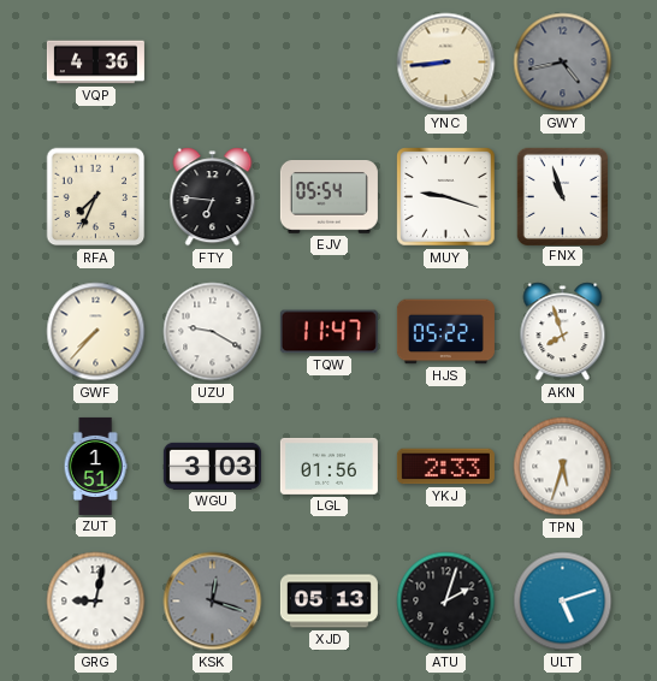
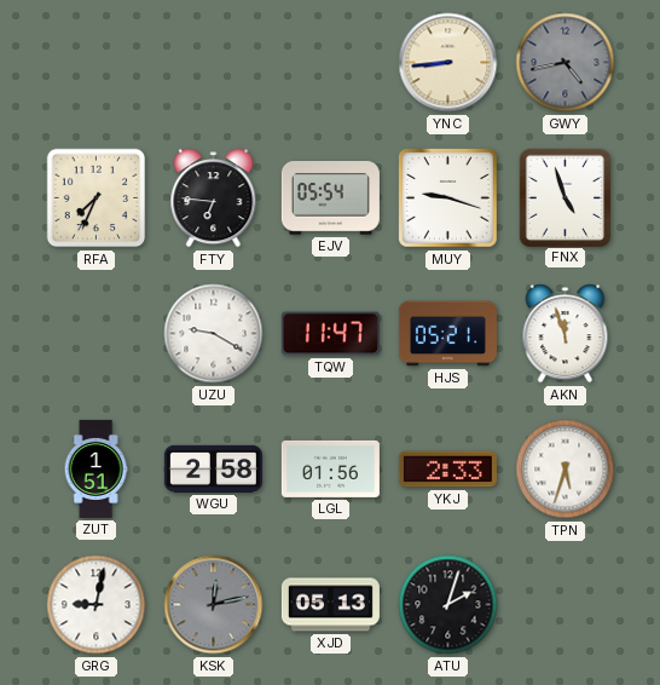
VQP: 4:36 -> none
FNX: 10:57 -> 4:57
GWF: 7:37 -> none
HJS: 05:22 -> 05:21
AKN: 7:57 -> 11:57
WGU: 3:03 -> 2:58
KSK: 12:18 -> 12:13
ULT: 5:12 -> none
